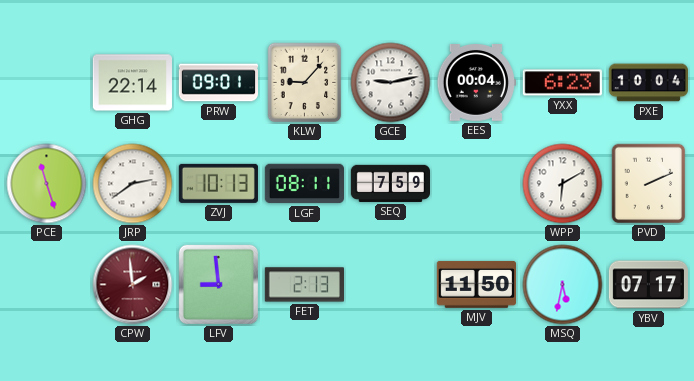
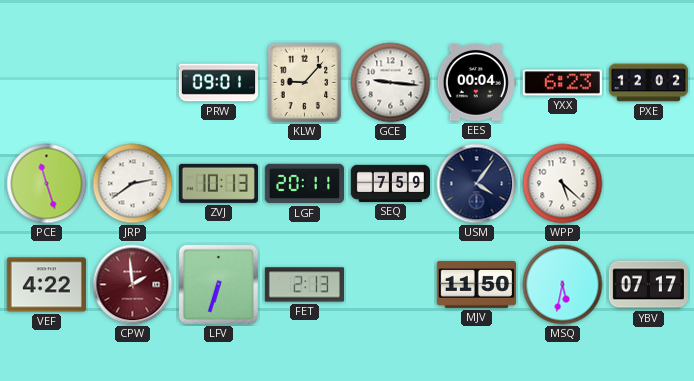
GHG: 22:14 -> none
GCE: 9:13 -> 9:16
PXE: 10:04 -> 12:02
LGF: 08:11 -> 20:11
USM: none -> 4:06
WPP: 6:10 -> 5:22
PVD: 2:11 -> none
VEF: none -> 4:22
LFV: 8:59 -> 6:33
